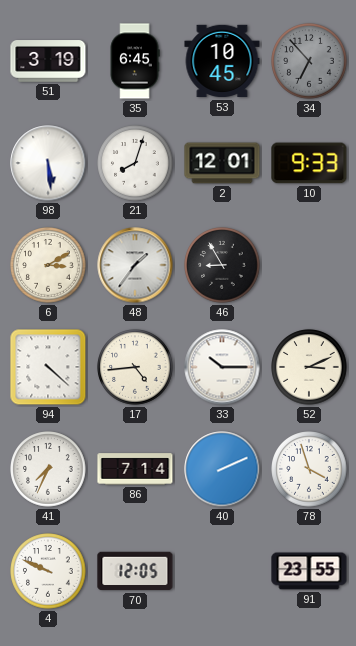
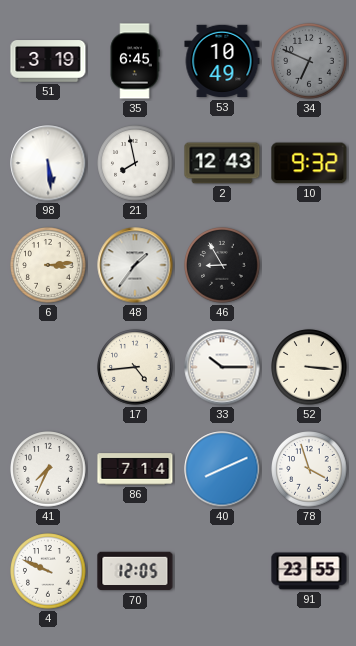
53: 10:45 -> 10:49
34: 6:53 -> 6:49
21: 8:03 -> 7:58
2: 12:01 -> 12:43
10: 9:33 -> 9:32
6: 3:10 -> 3:14
94: 4:22 -> none
52: 3:11 -> 3:16
40: 2:11 -> 8:11
